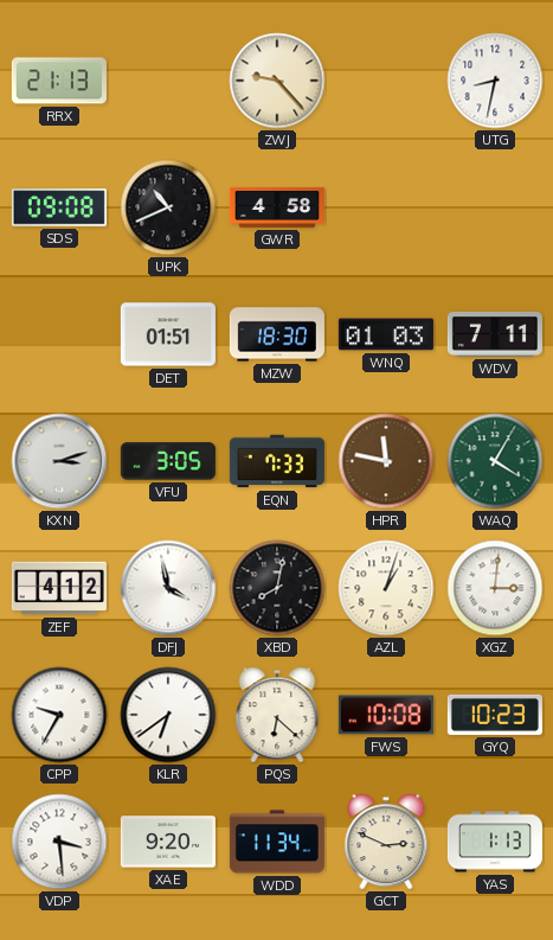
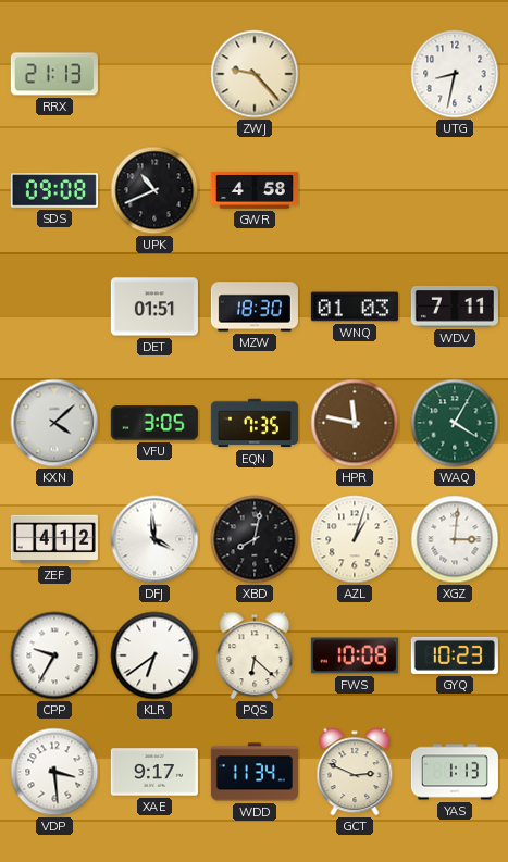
KXN: 3:12 -> 4:08
EQN: 7:33 -> 7:35
DFJ: 3:58 -> 3:59
XAE: 9:20 -> 9:17
